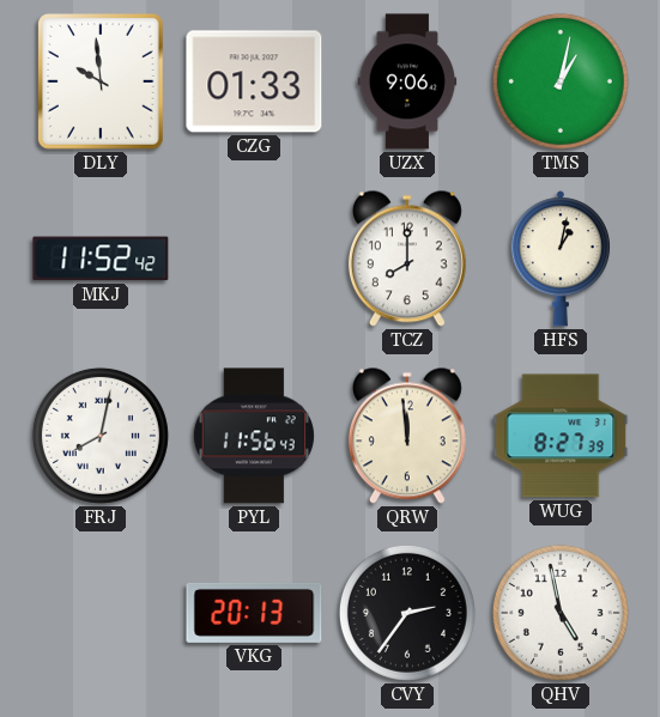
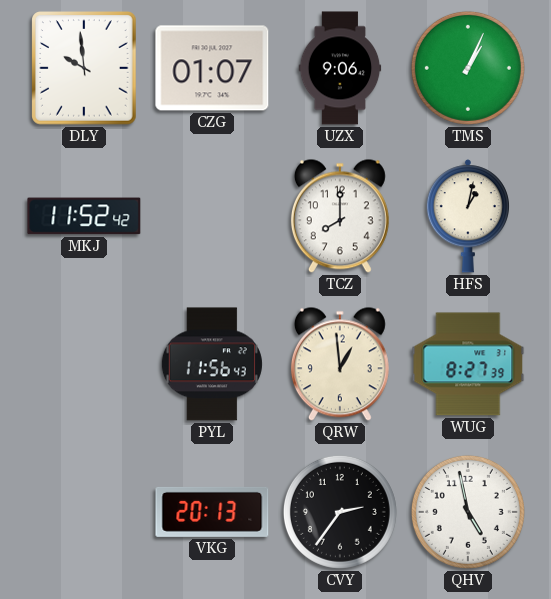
CZG: 01:33 -> 01:07
TMS: 1:02 -> 1:04
FRJ: 8:02 -> none
QRW: 11:59 -> 12:59
